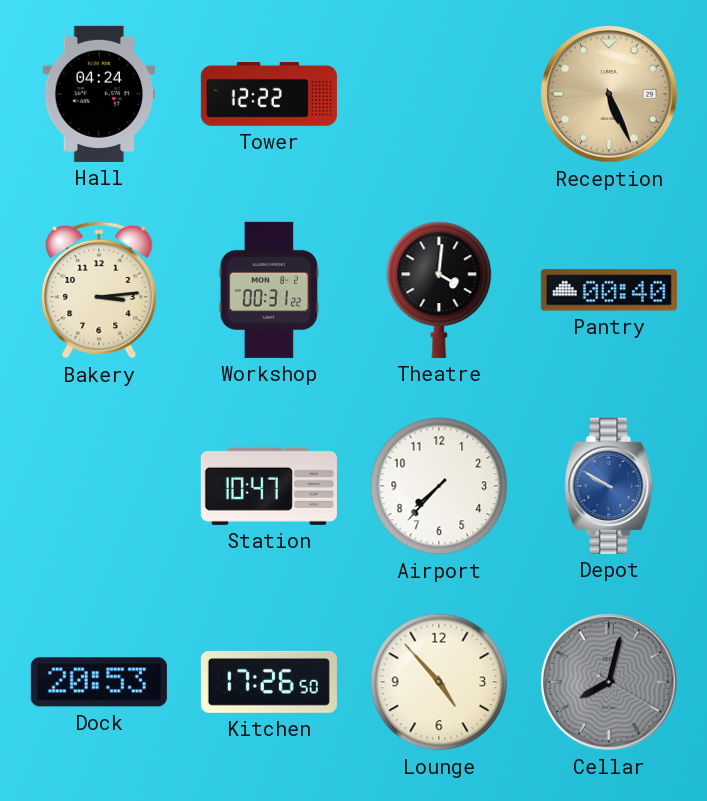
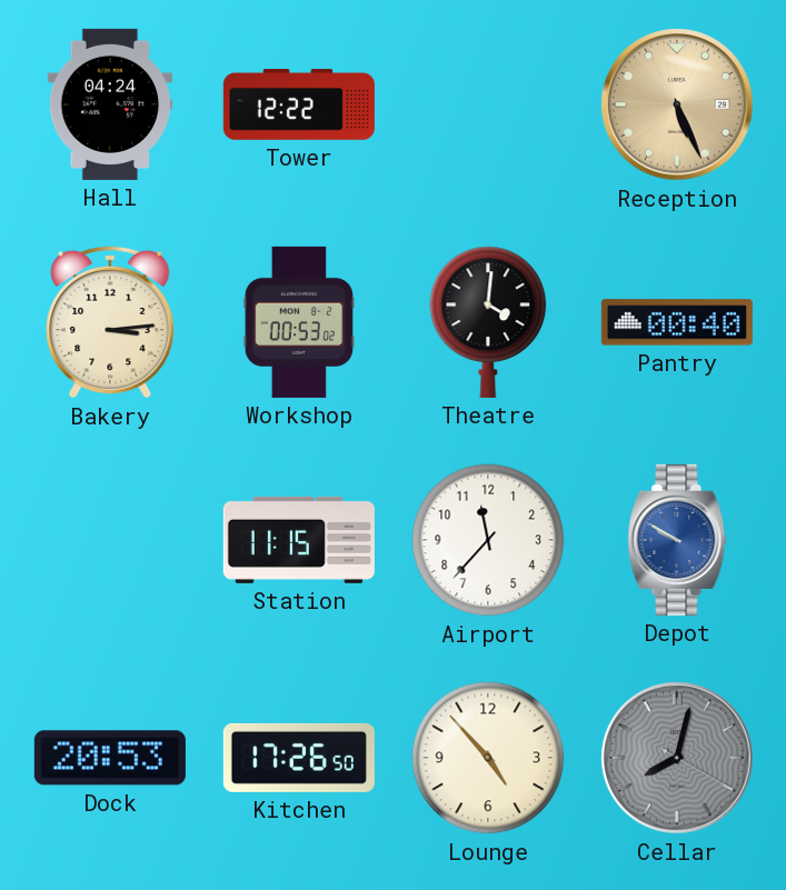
Workshop: 00:31 -> 00:53
Station: 10:47 -> 11:15
Airport: 7:37 -> 11:37
